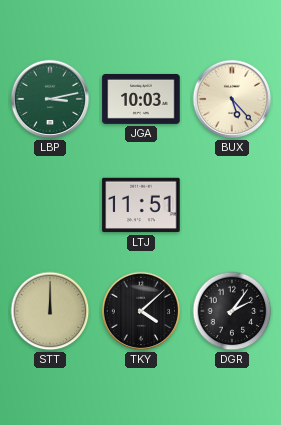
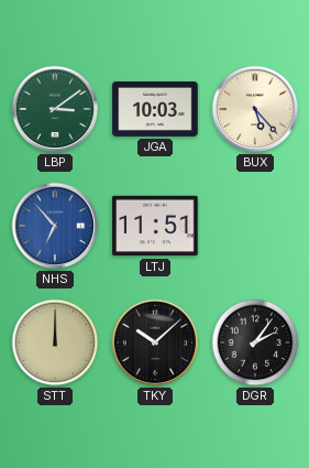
LBP: 3:13 -> 3:09
NHS: none -> 6:53
TKY: 4:08 -> 10:08
